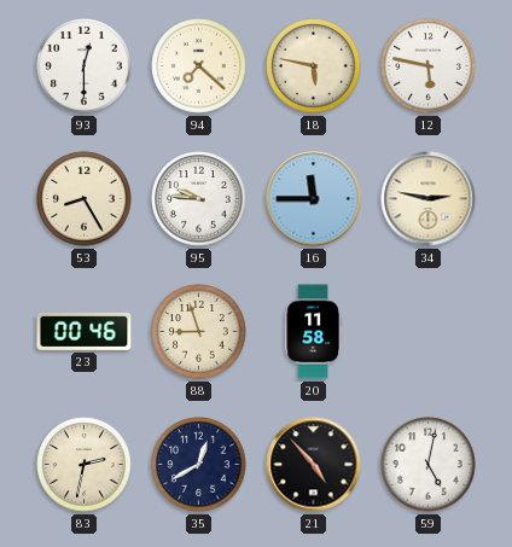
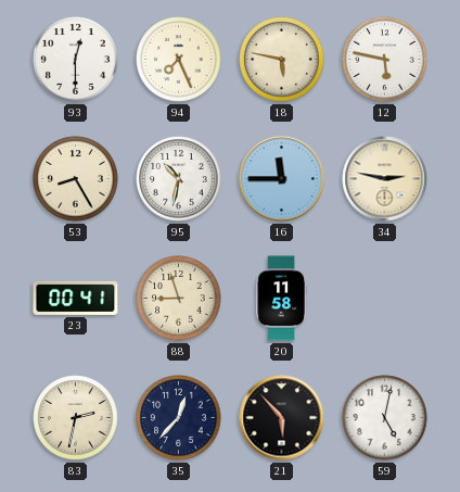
94: 7:22 -> 7:26
95: 9:46 -> 10:32
23: 00:46 -> 00:41
35: 12:40 -> 12:37
21: 4:53 -> 5:53
